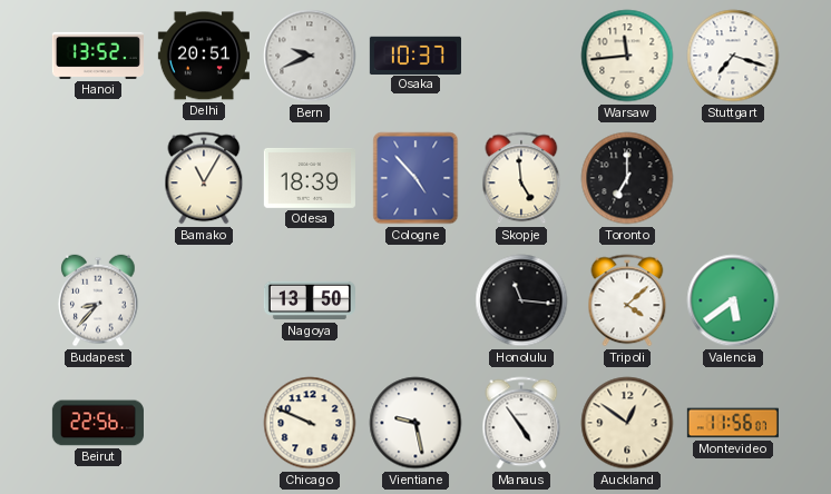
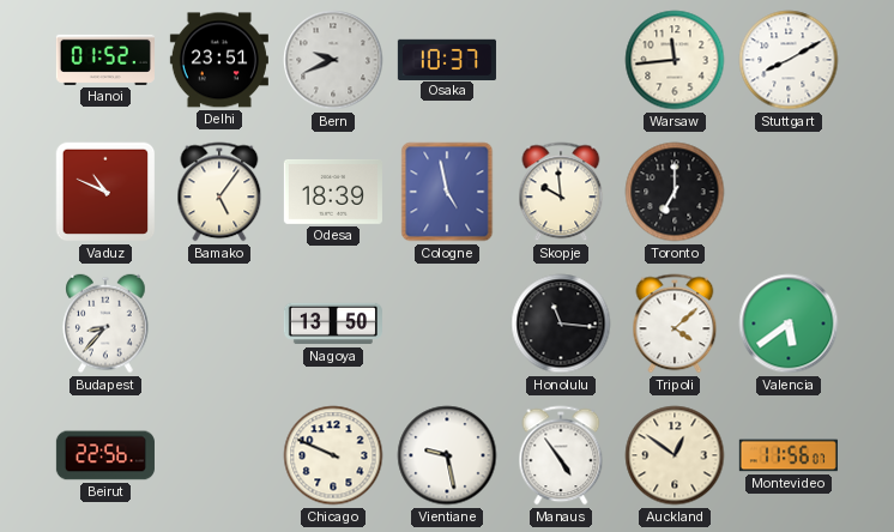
Hanoi: 13:52 -> 01:52
Delhi: 20:51 -> 23:51
Stuttgart: 7:18 -> 8:10
Vaduz: none -> 10:49
Bamako: 11:05 -> 5:06
Cologne: 4:53 -> 4:58
Skopje: 4:59 -> 9:59
